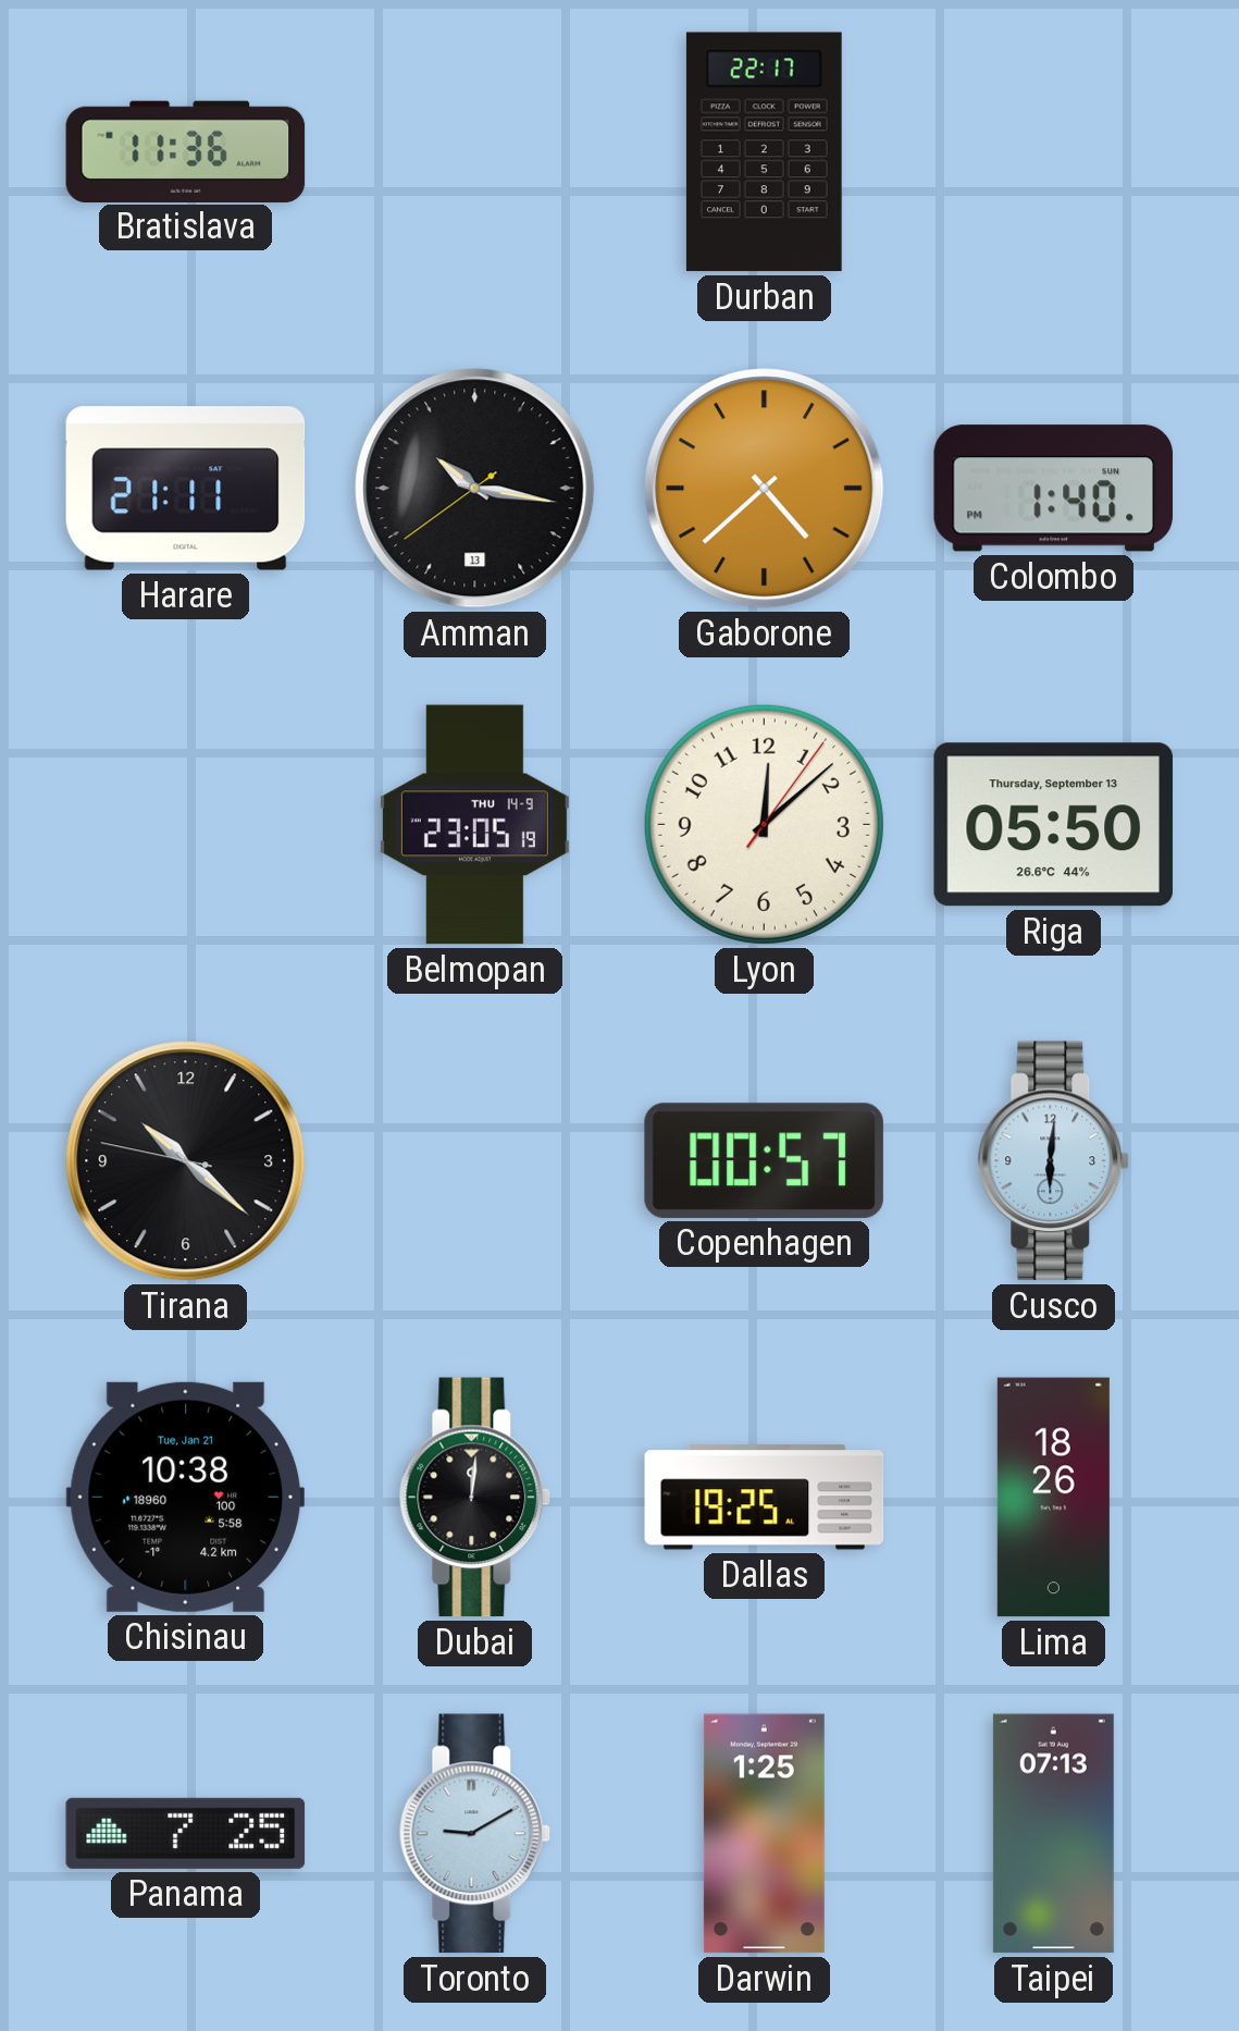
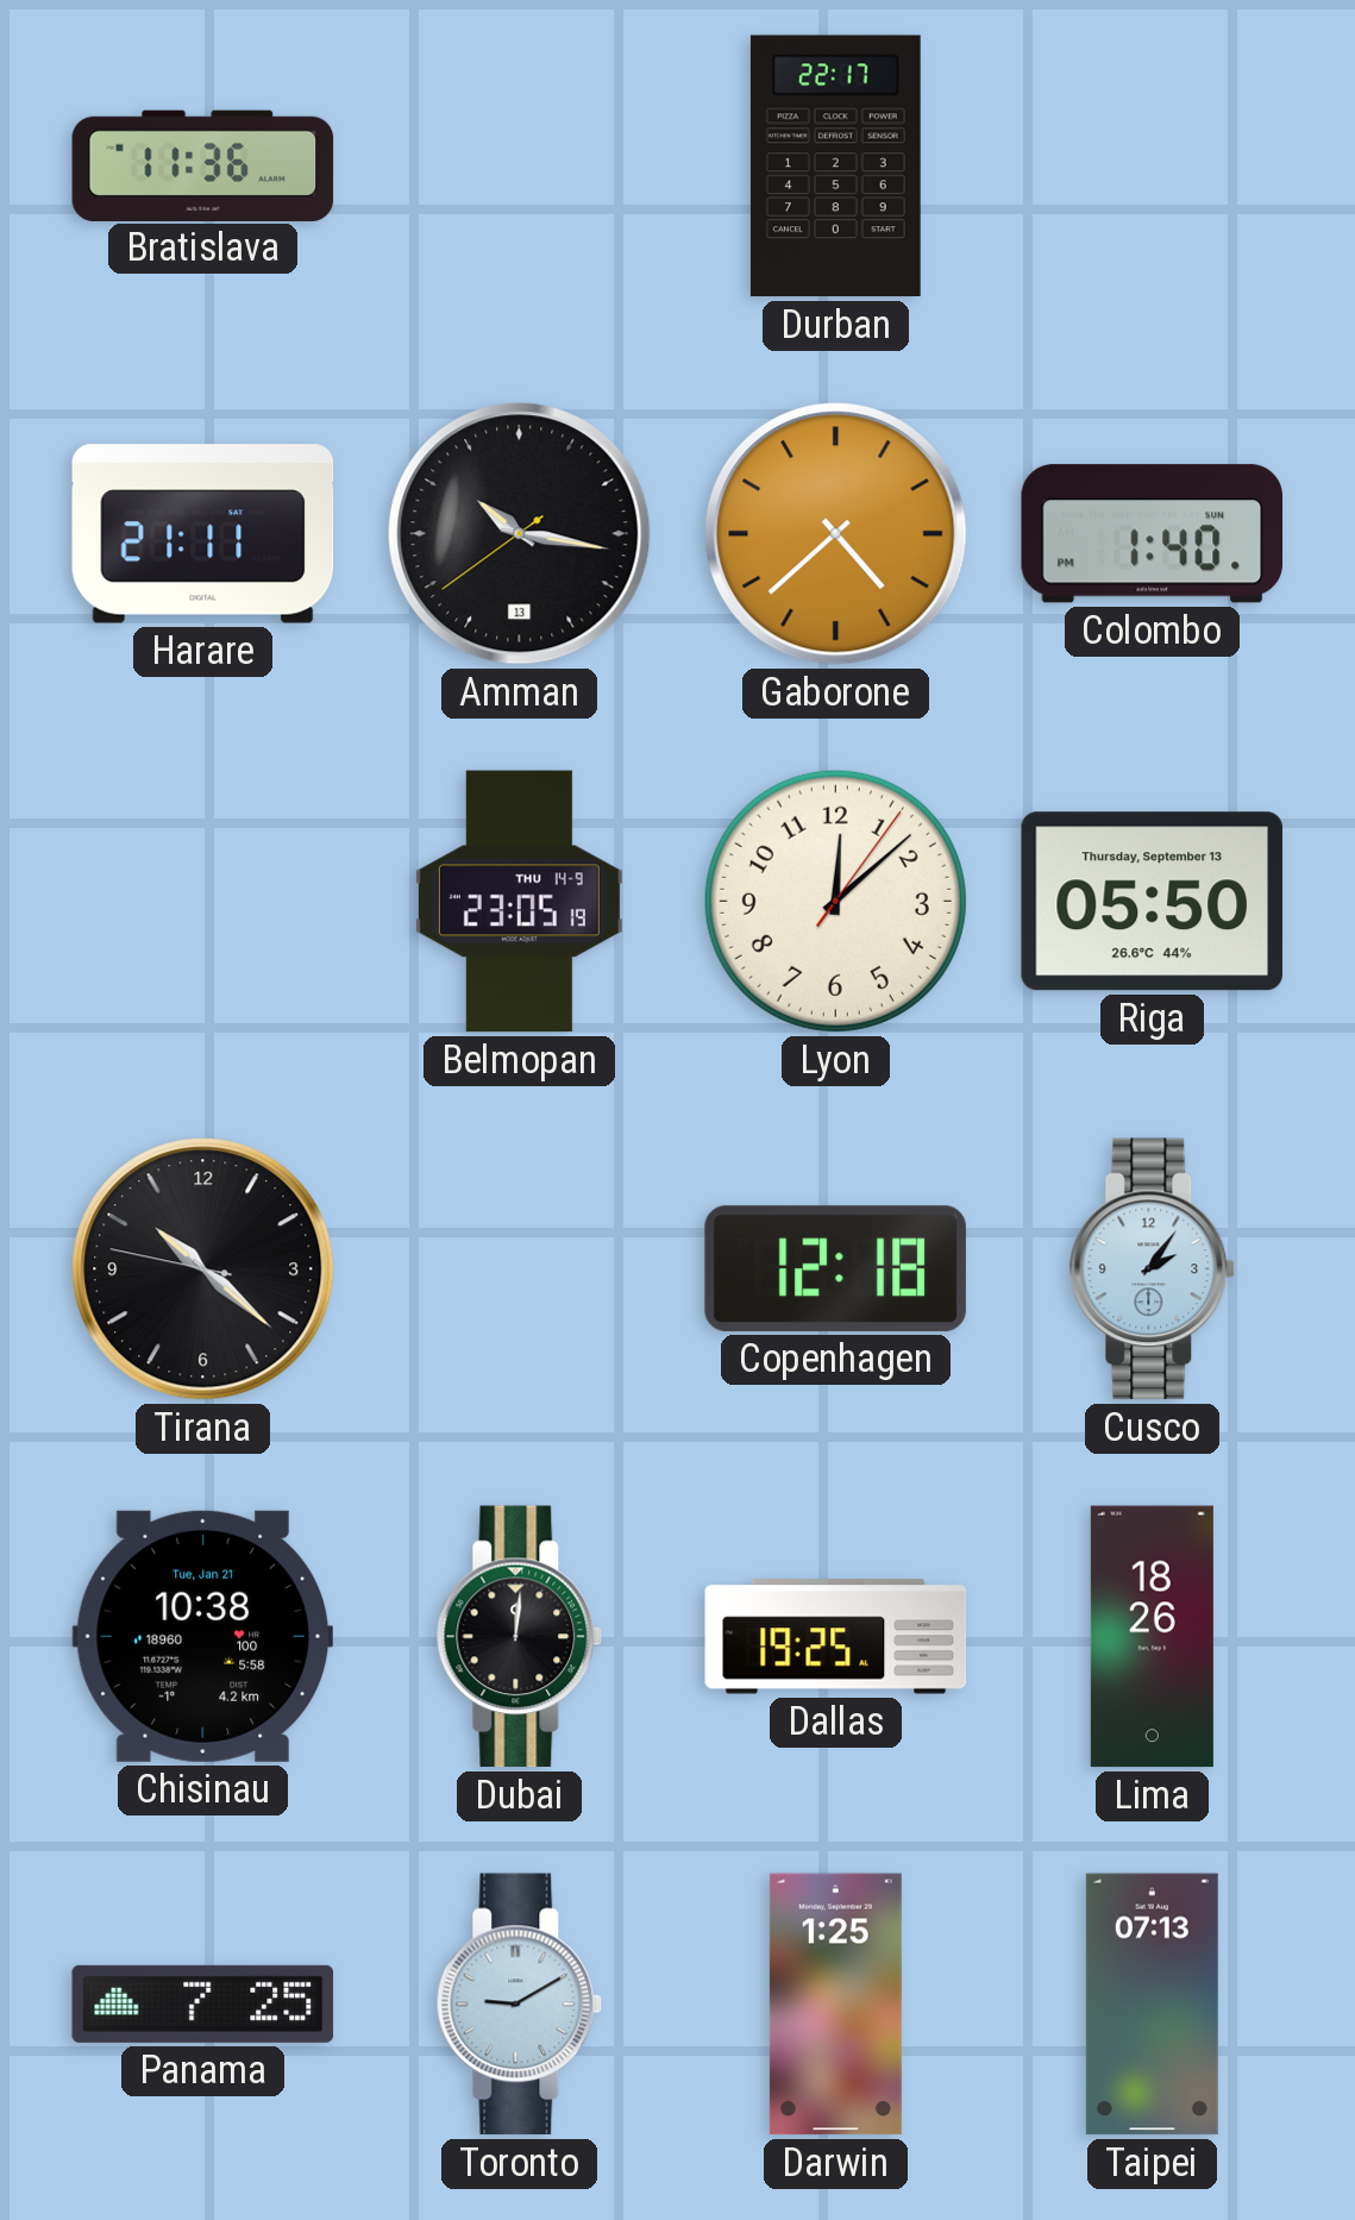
Copenhagen: 00:57 -> 12:18
Cusco: 6:01 -> 2:06
